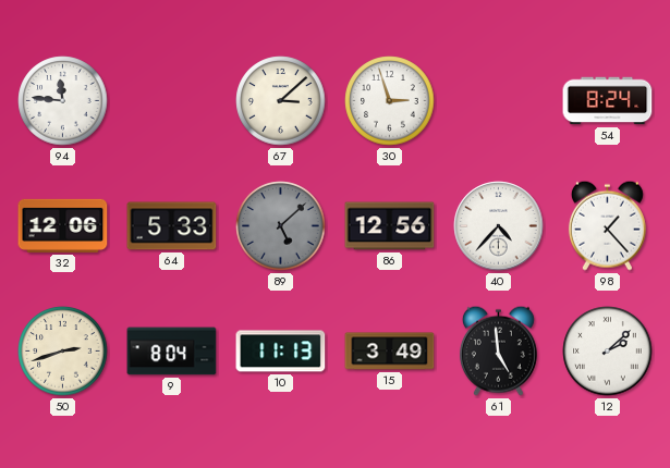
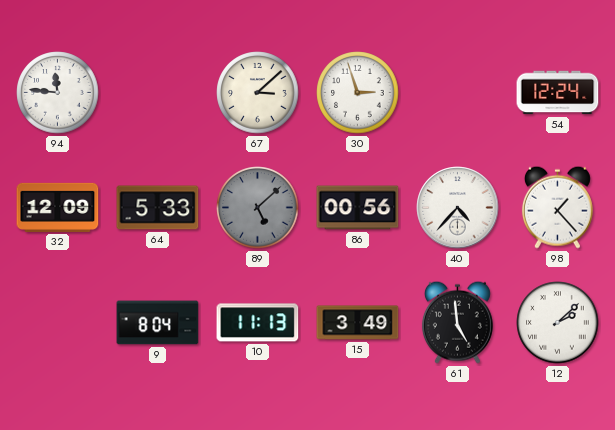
54: 8:24 -> 12:24
32: 12:06 -> 12:09
86: 12:56 -> 00:56
50: 2:42 -> none
